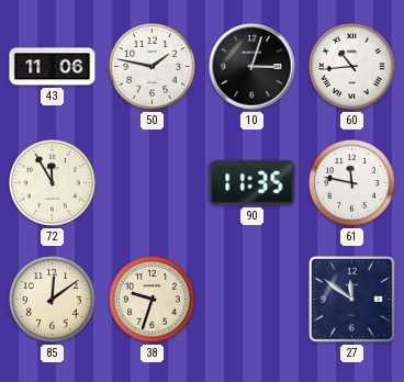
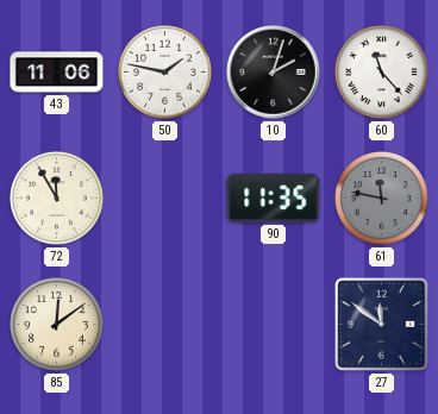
10: 3:03 -> 2:03
60: 10:44 -> 11:23
61 dial: white -> grey
38: 9:33 -> none
